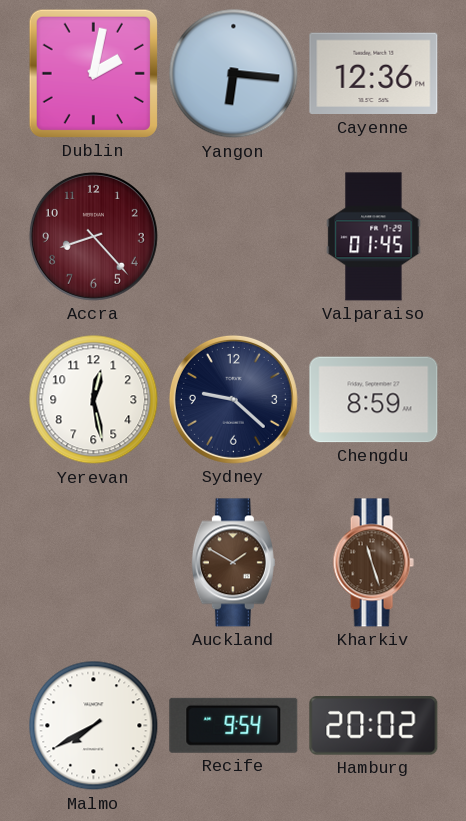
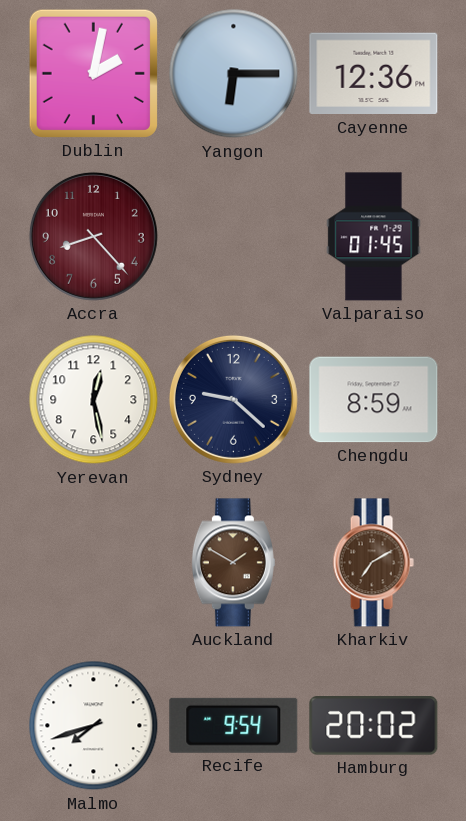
Yangon: 6:16 -> 6:15
Kharkiv: 11:27 -> 7:10
Malmo: 7:40 -> 7:42
